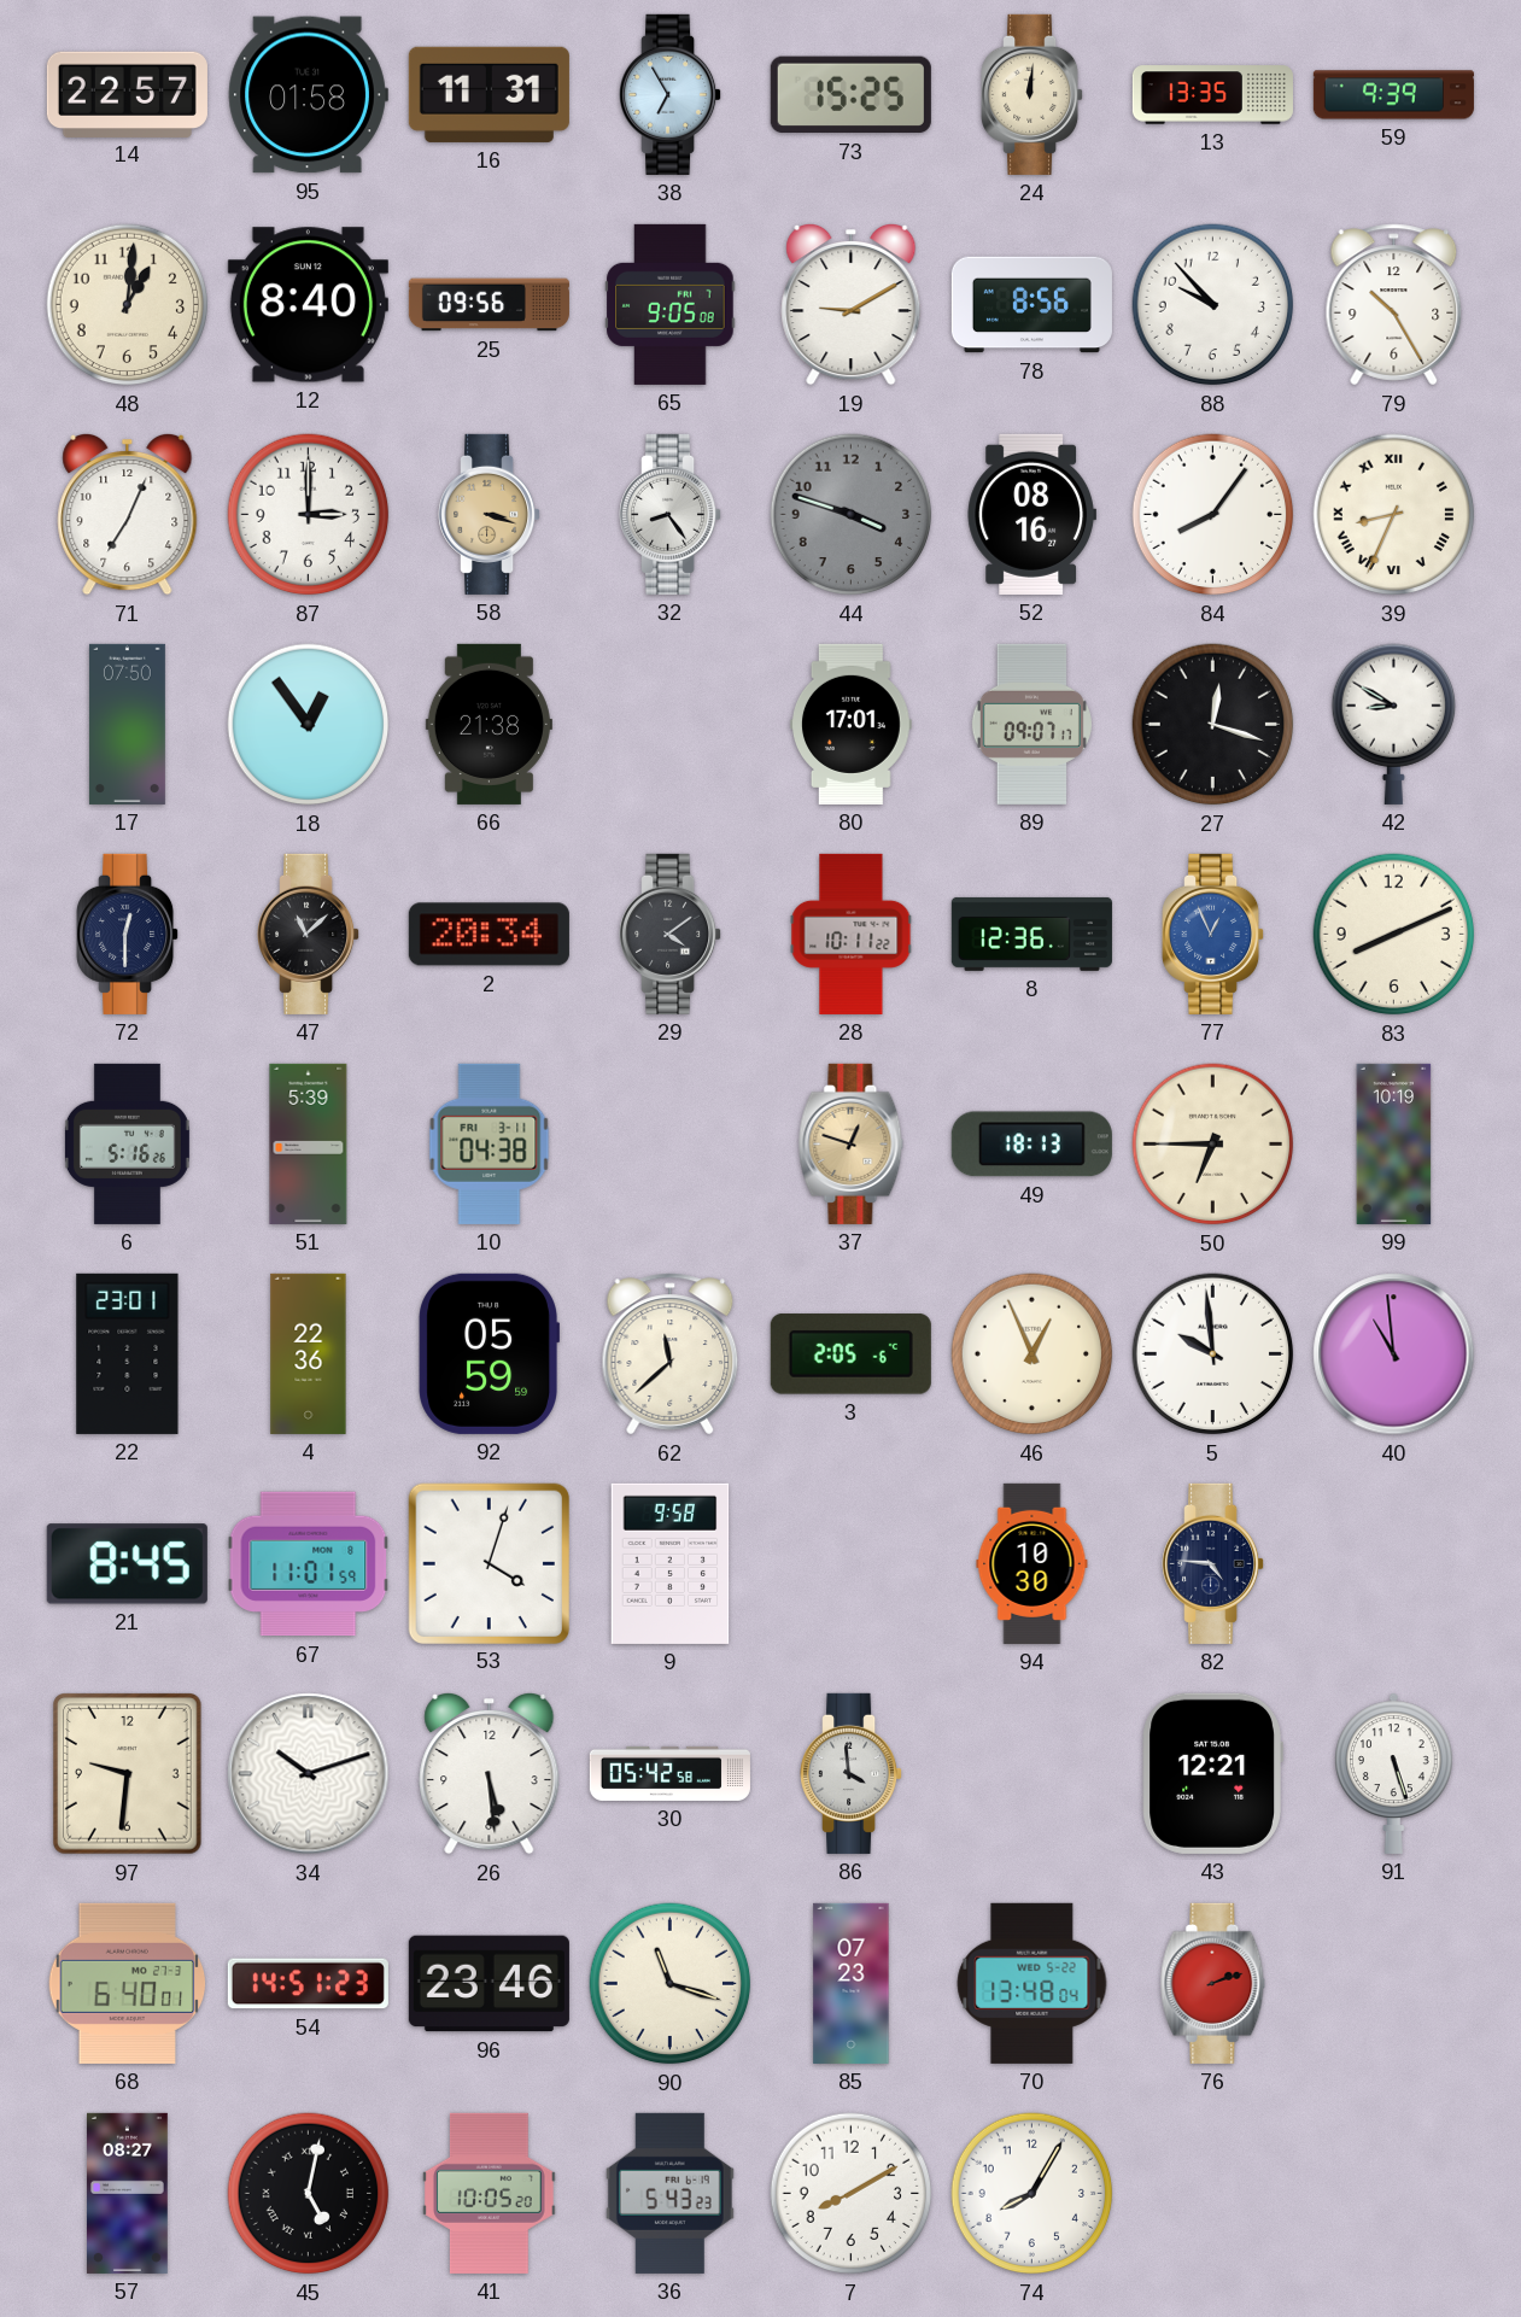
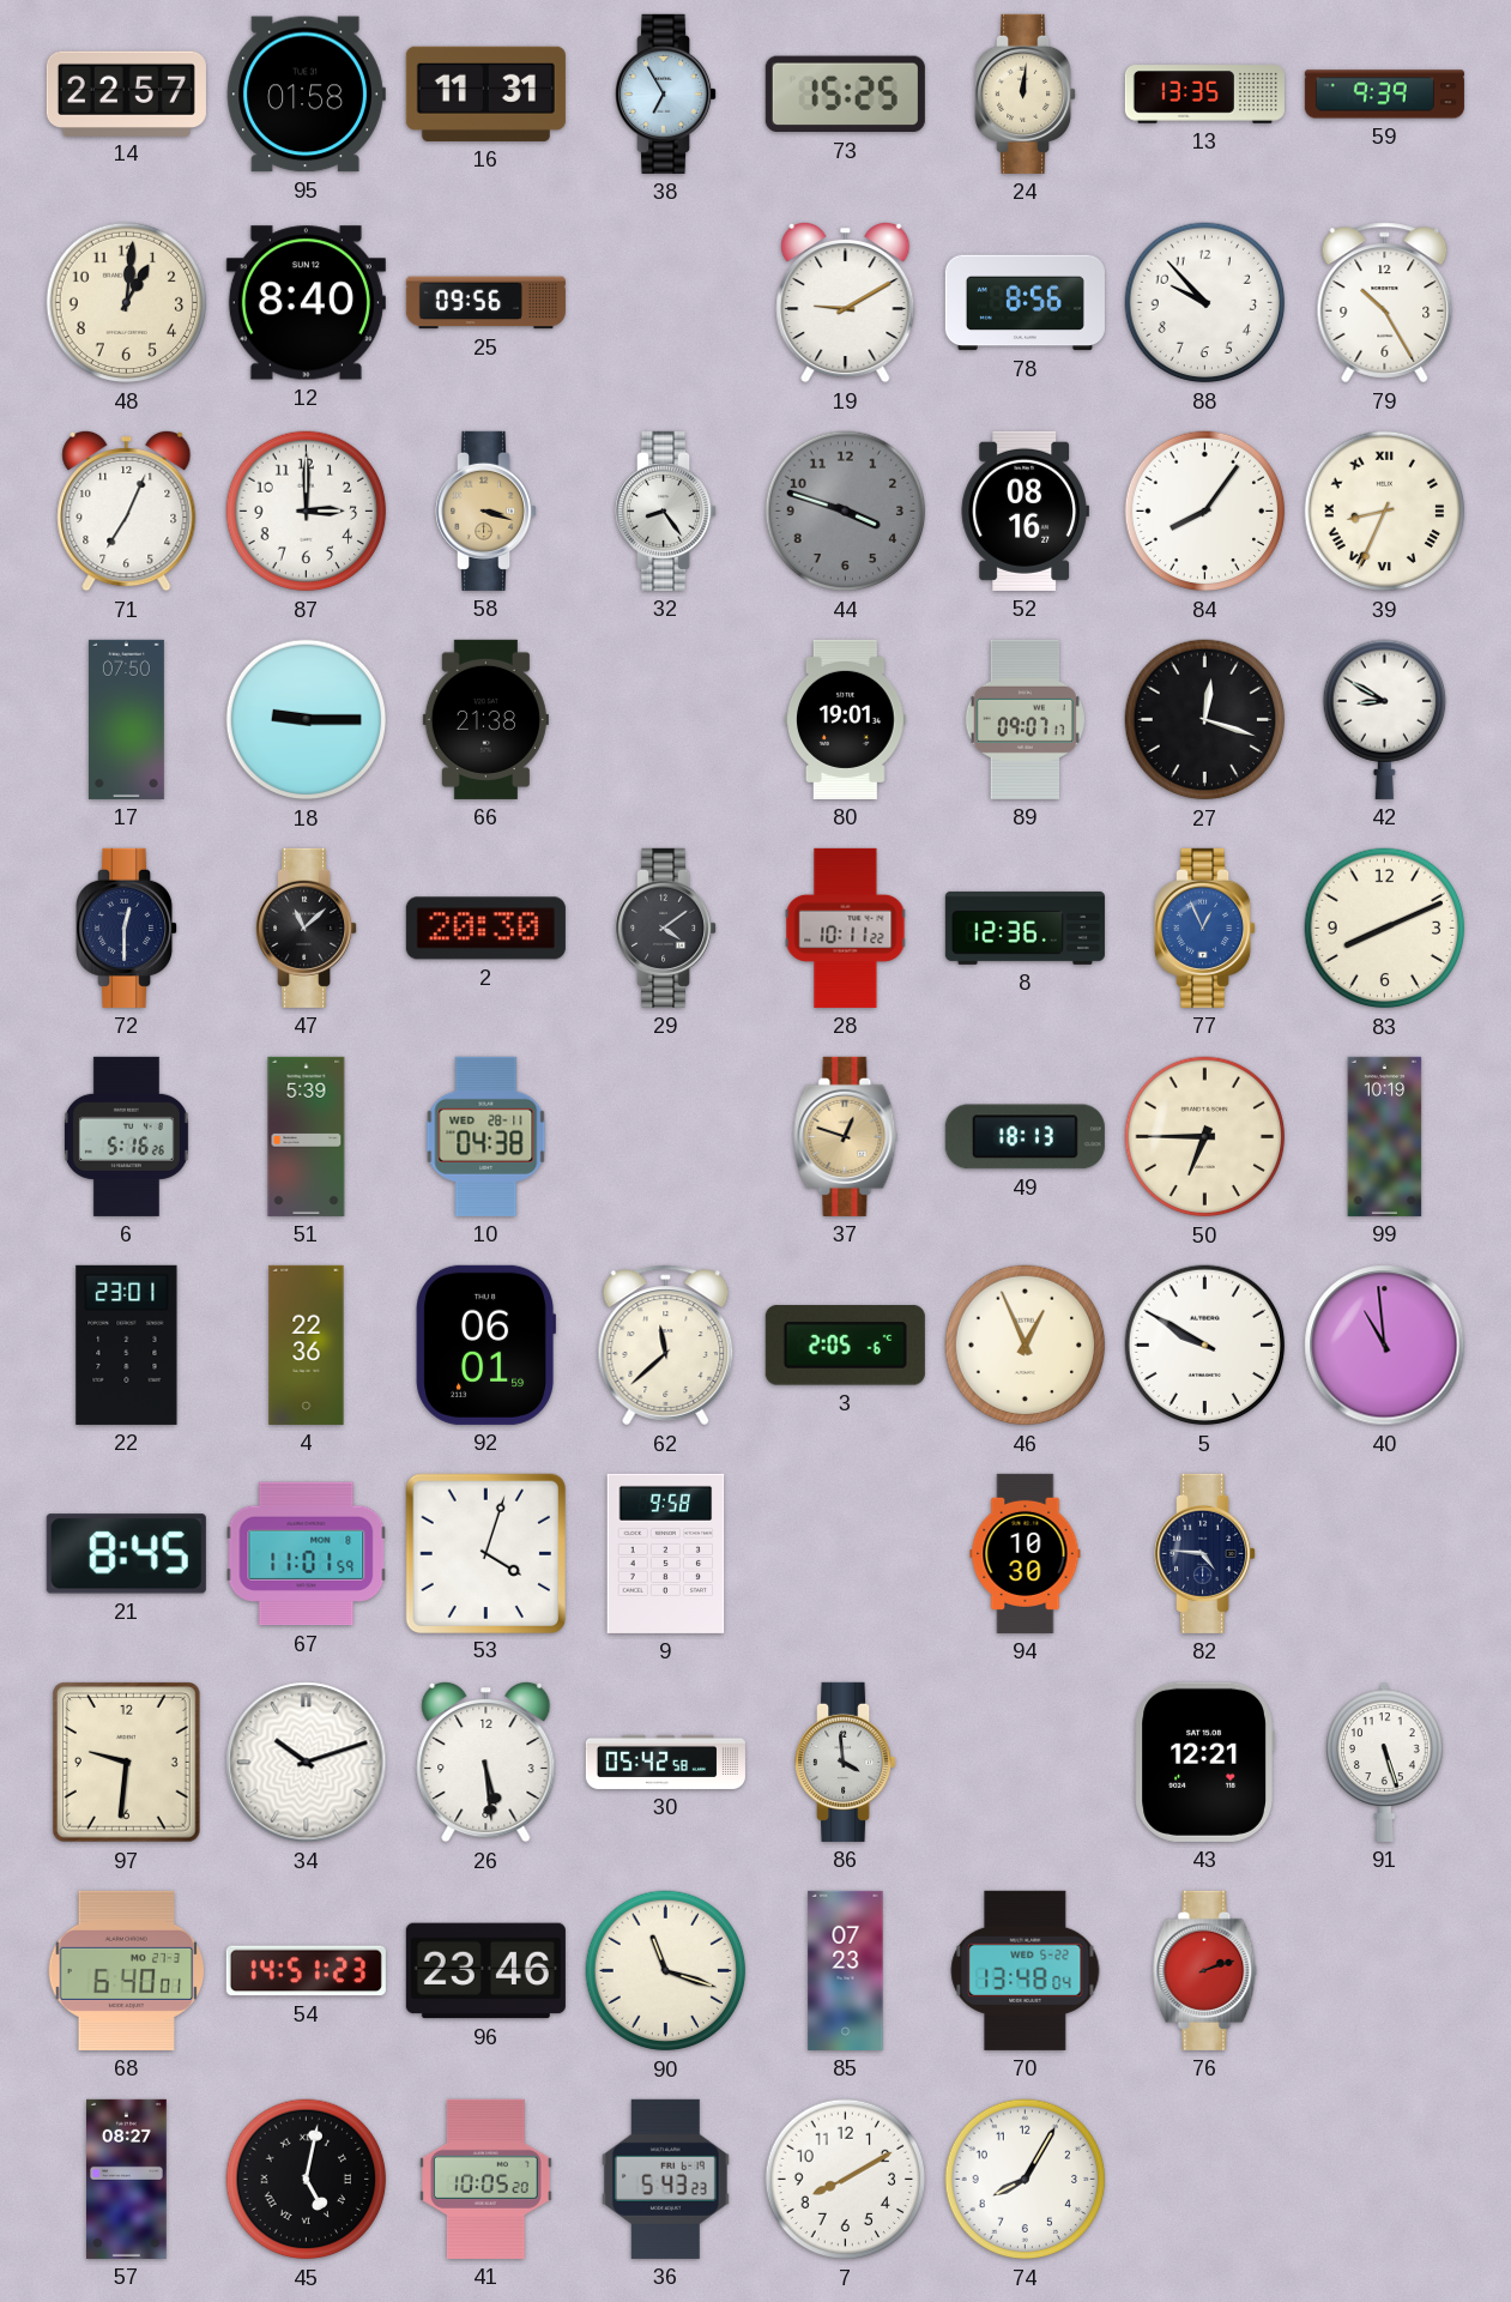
65: 9:05 -> none
18: 12:54 -> 9:15
80: 17:01 -> 19:01
2: 20:34 -> 20:30
10 date: FRI 3-11 -> WED 28-11
92: 05:59 -> 06:01
5: 9:59 -> 9:50
